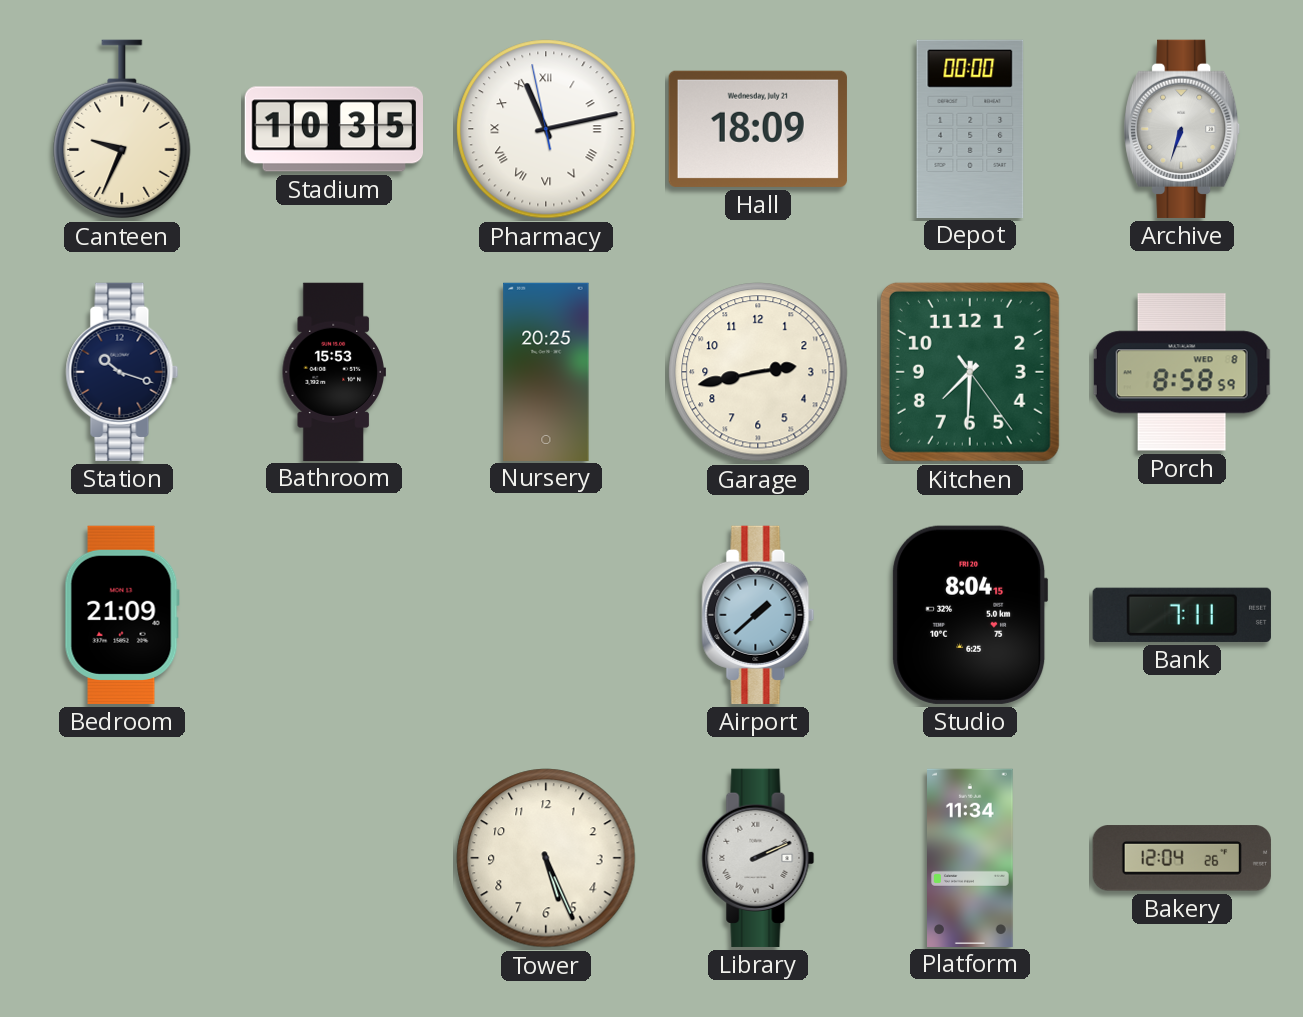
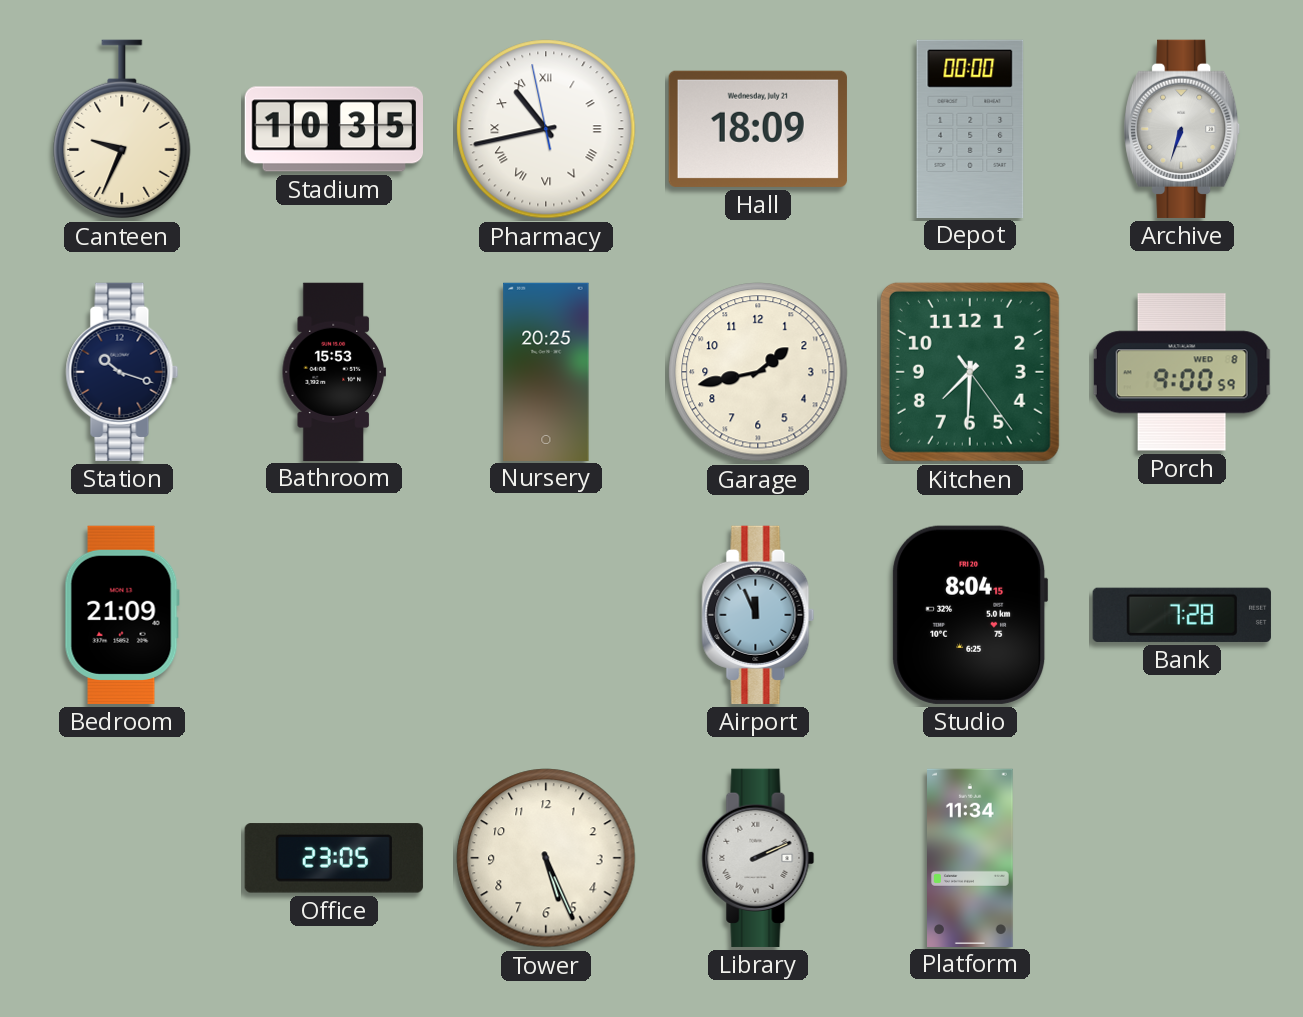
Pharmacy: 11:12 -> 10:42
Garage: 2:43 -> 1:43
Porch: 8:58 -> 9:00
Airport: 1:38 -> 11:56
Bank: 7:11 -> 7:28
Office: none -> 23:05
Bakery: 12:04 -> none
